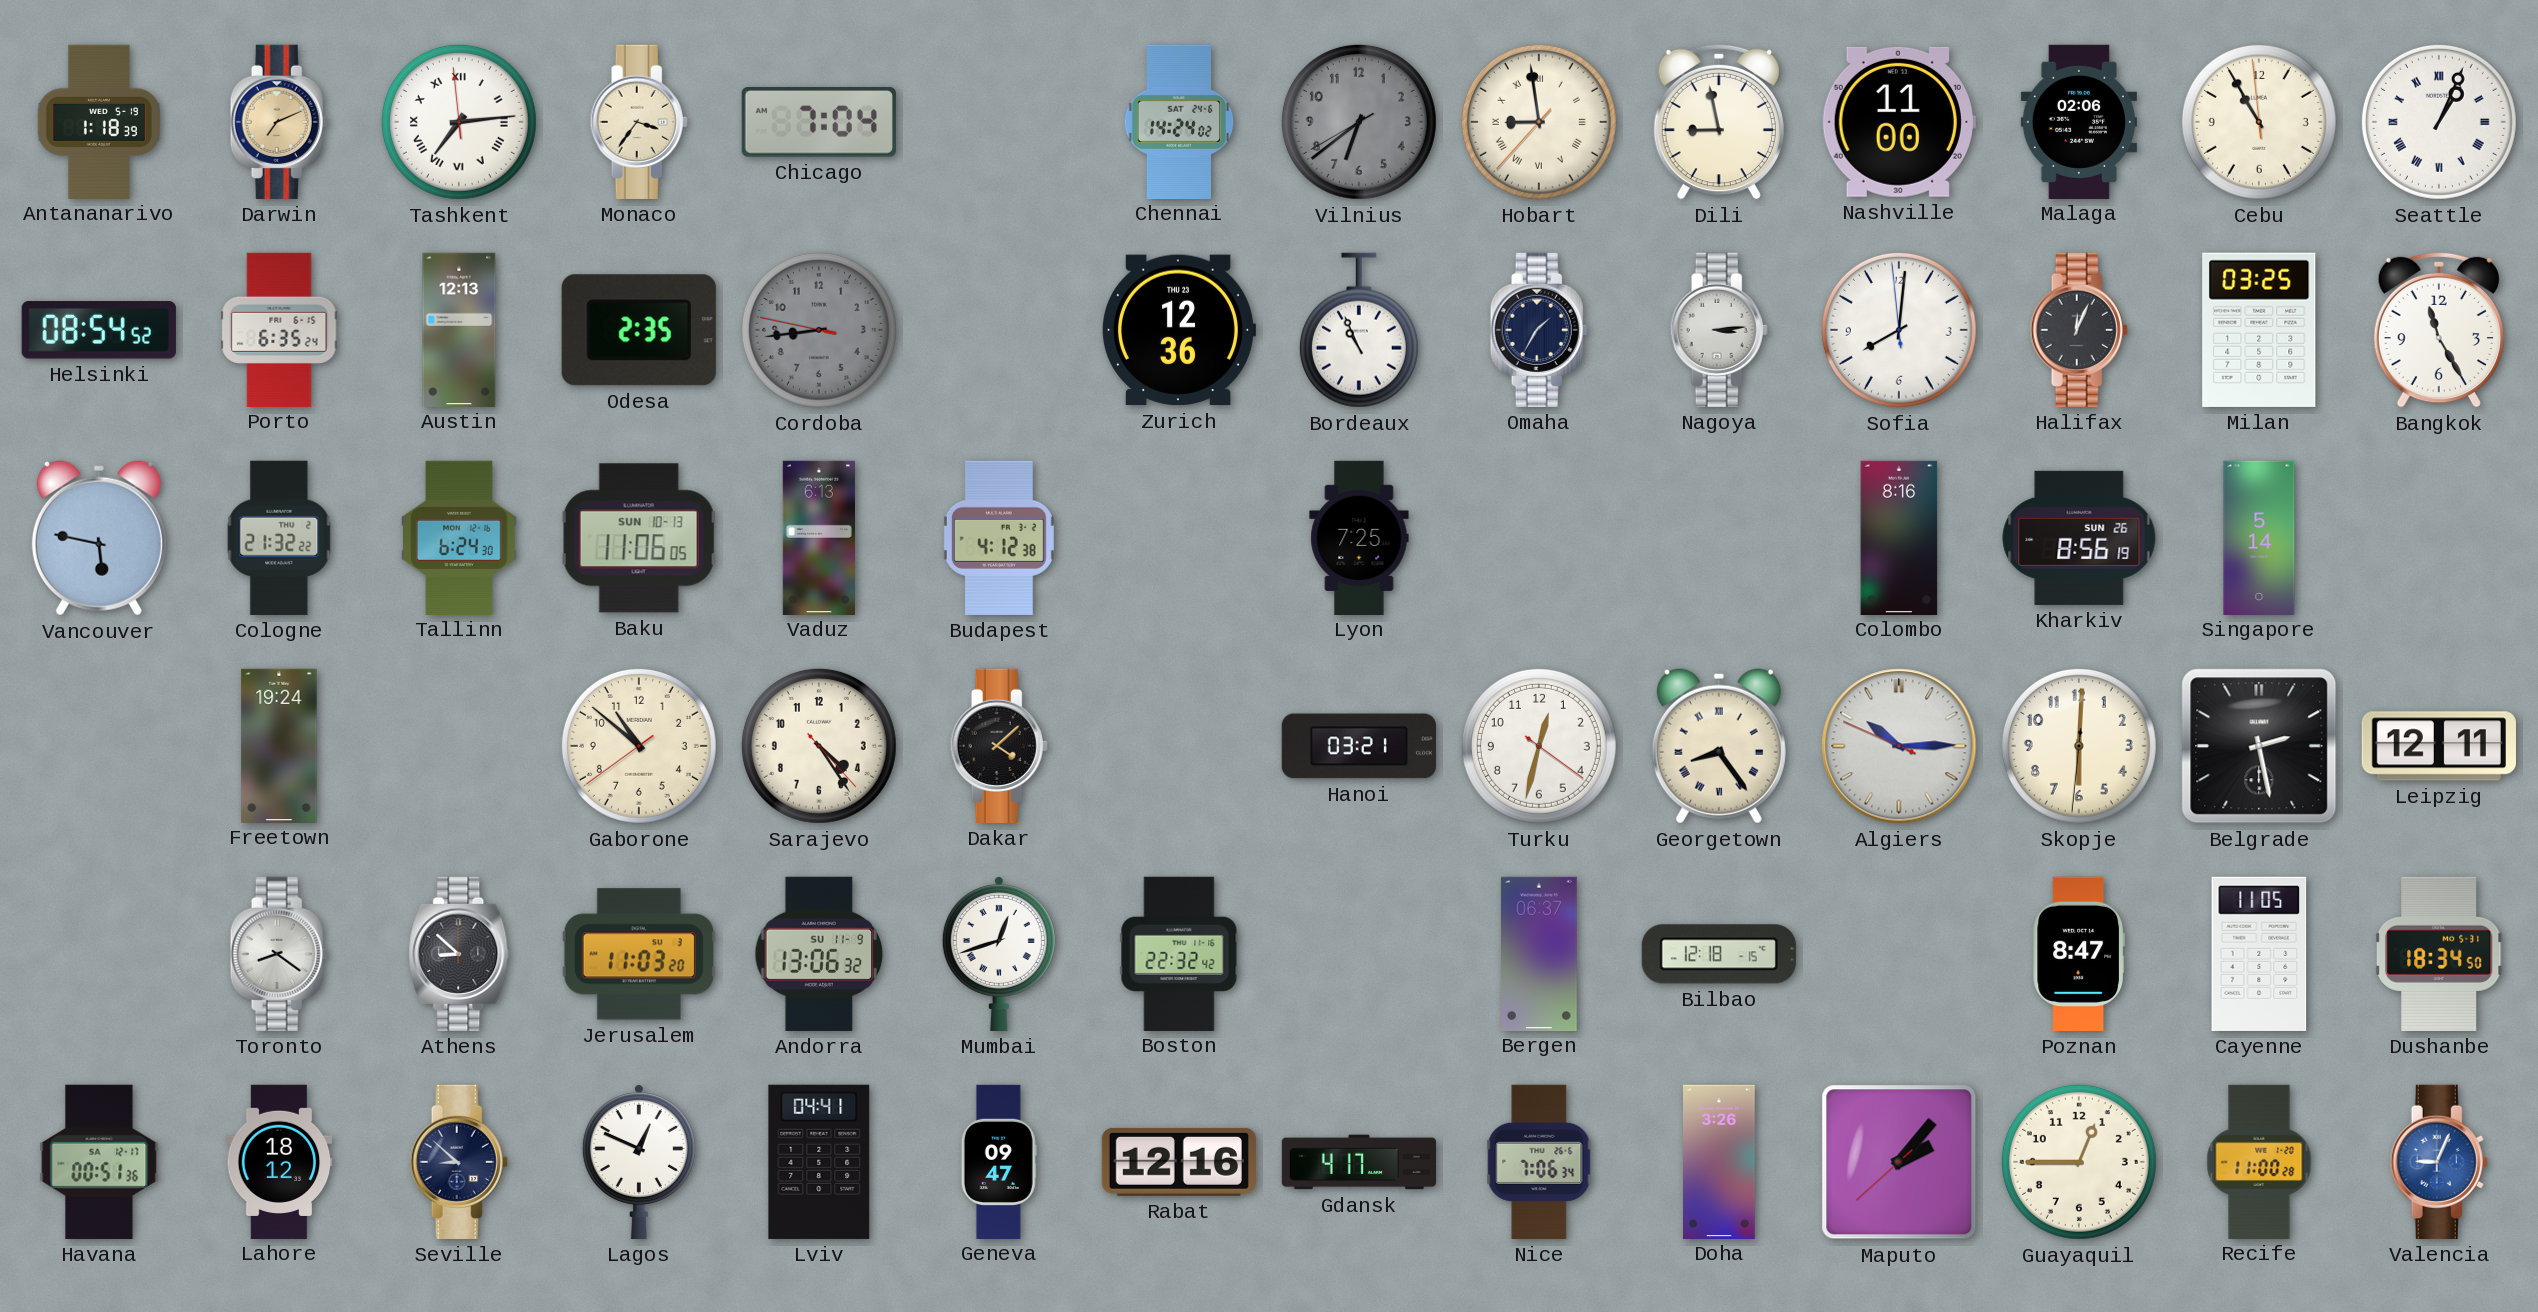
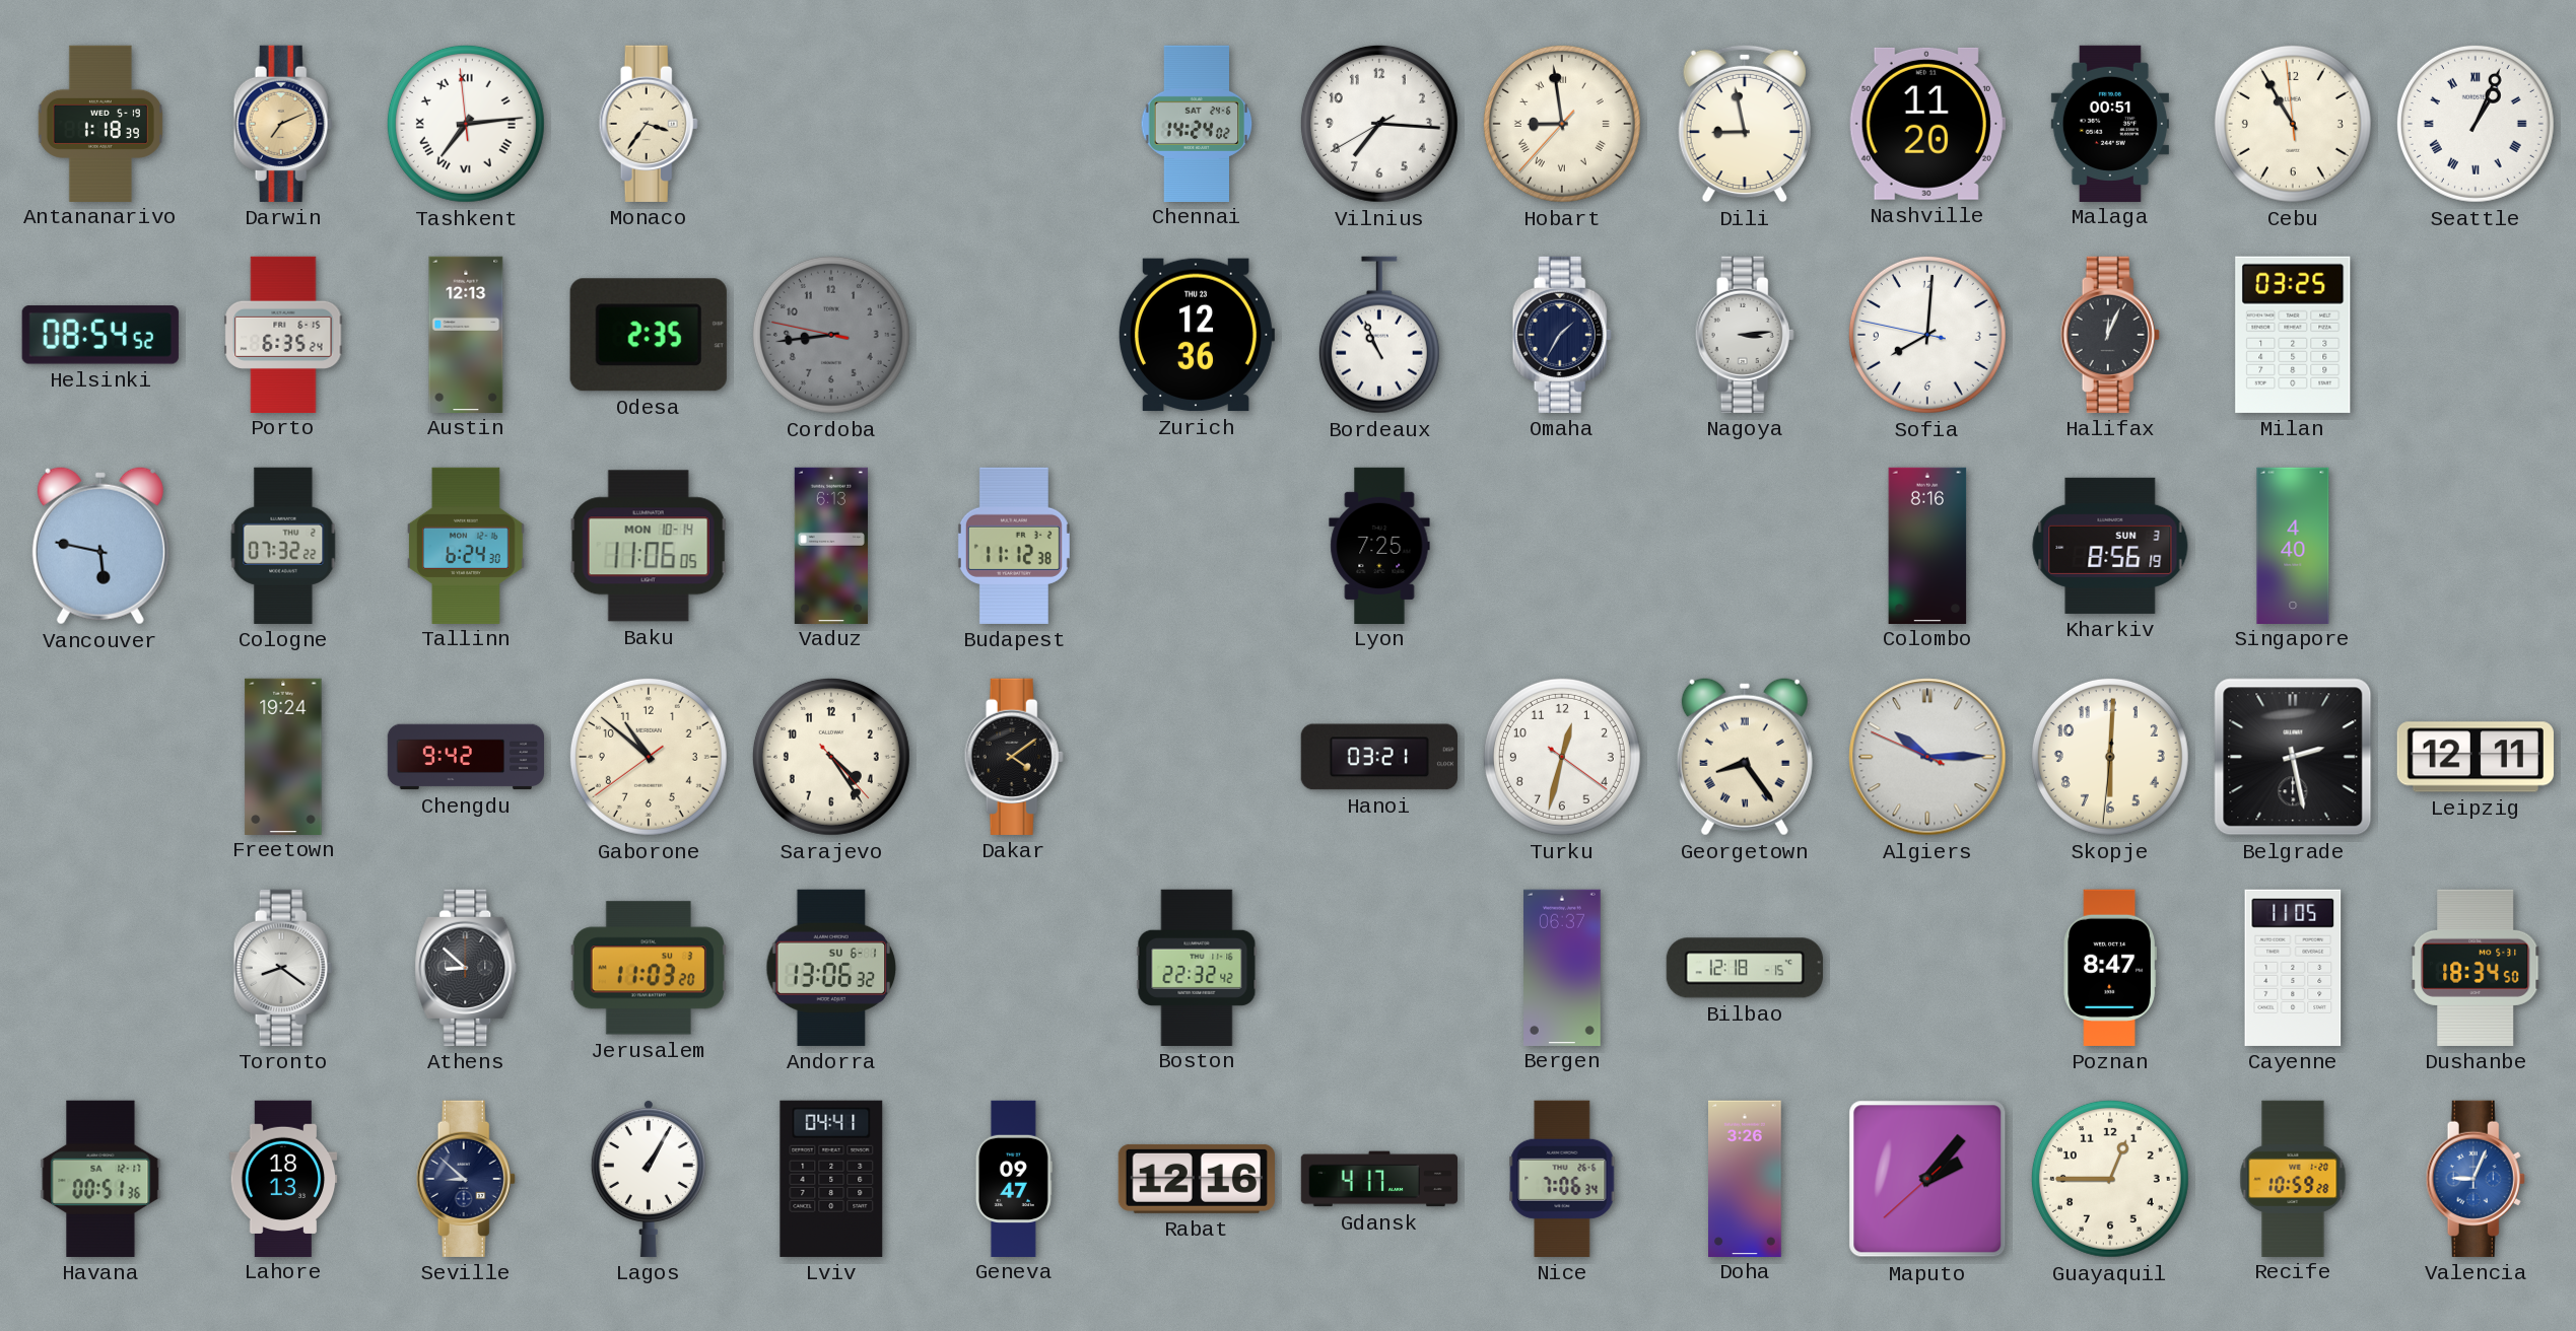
Chicago: 7:04 -> none
Vilnius: 6:38 -> 7:15
Vilnius dial: grey -> white
Nashville: 11:00 -> 11:20
Malaga: 02:06 -> 00:51
Sofia: 8:00:59 -> 8:00:47
Bangkok: 11:25 -> none
Cologne: 21:32 -> 07:32
Baku date: SUN 10-13 -> MON 10-14
Budapest: 4:12 -> 11:12
Kharkiv date: SUN 26 -> SUN 3
Singapore: 5:14 -> 4:40
Chengdu: none -> 9:42
Dakar: 4:08 -> 4:09
Andorra date: SU 11-9 -> SU 6-1
Mumbai: 12:42 -> none
Lahore: 18:12 -> 18:13
Lagos: 12:49 -> 1:05
Recife: 11:00 -> 10:59
